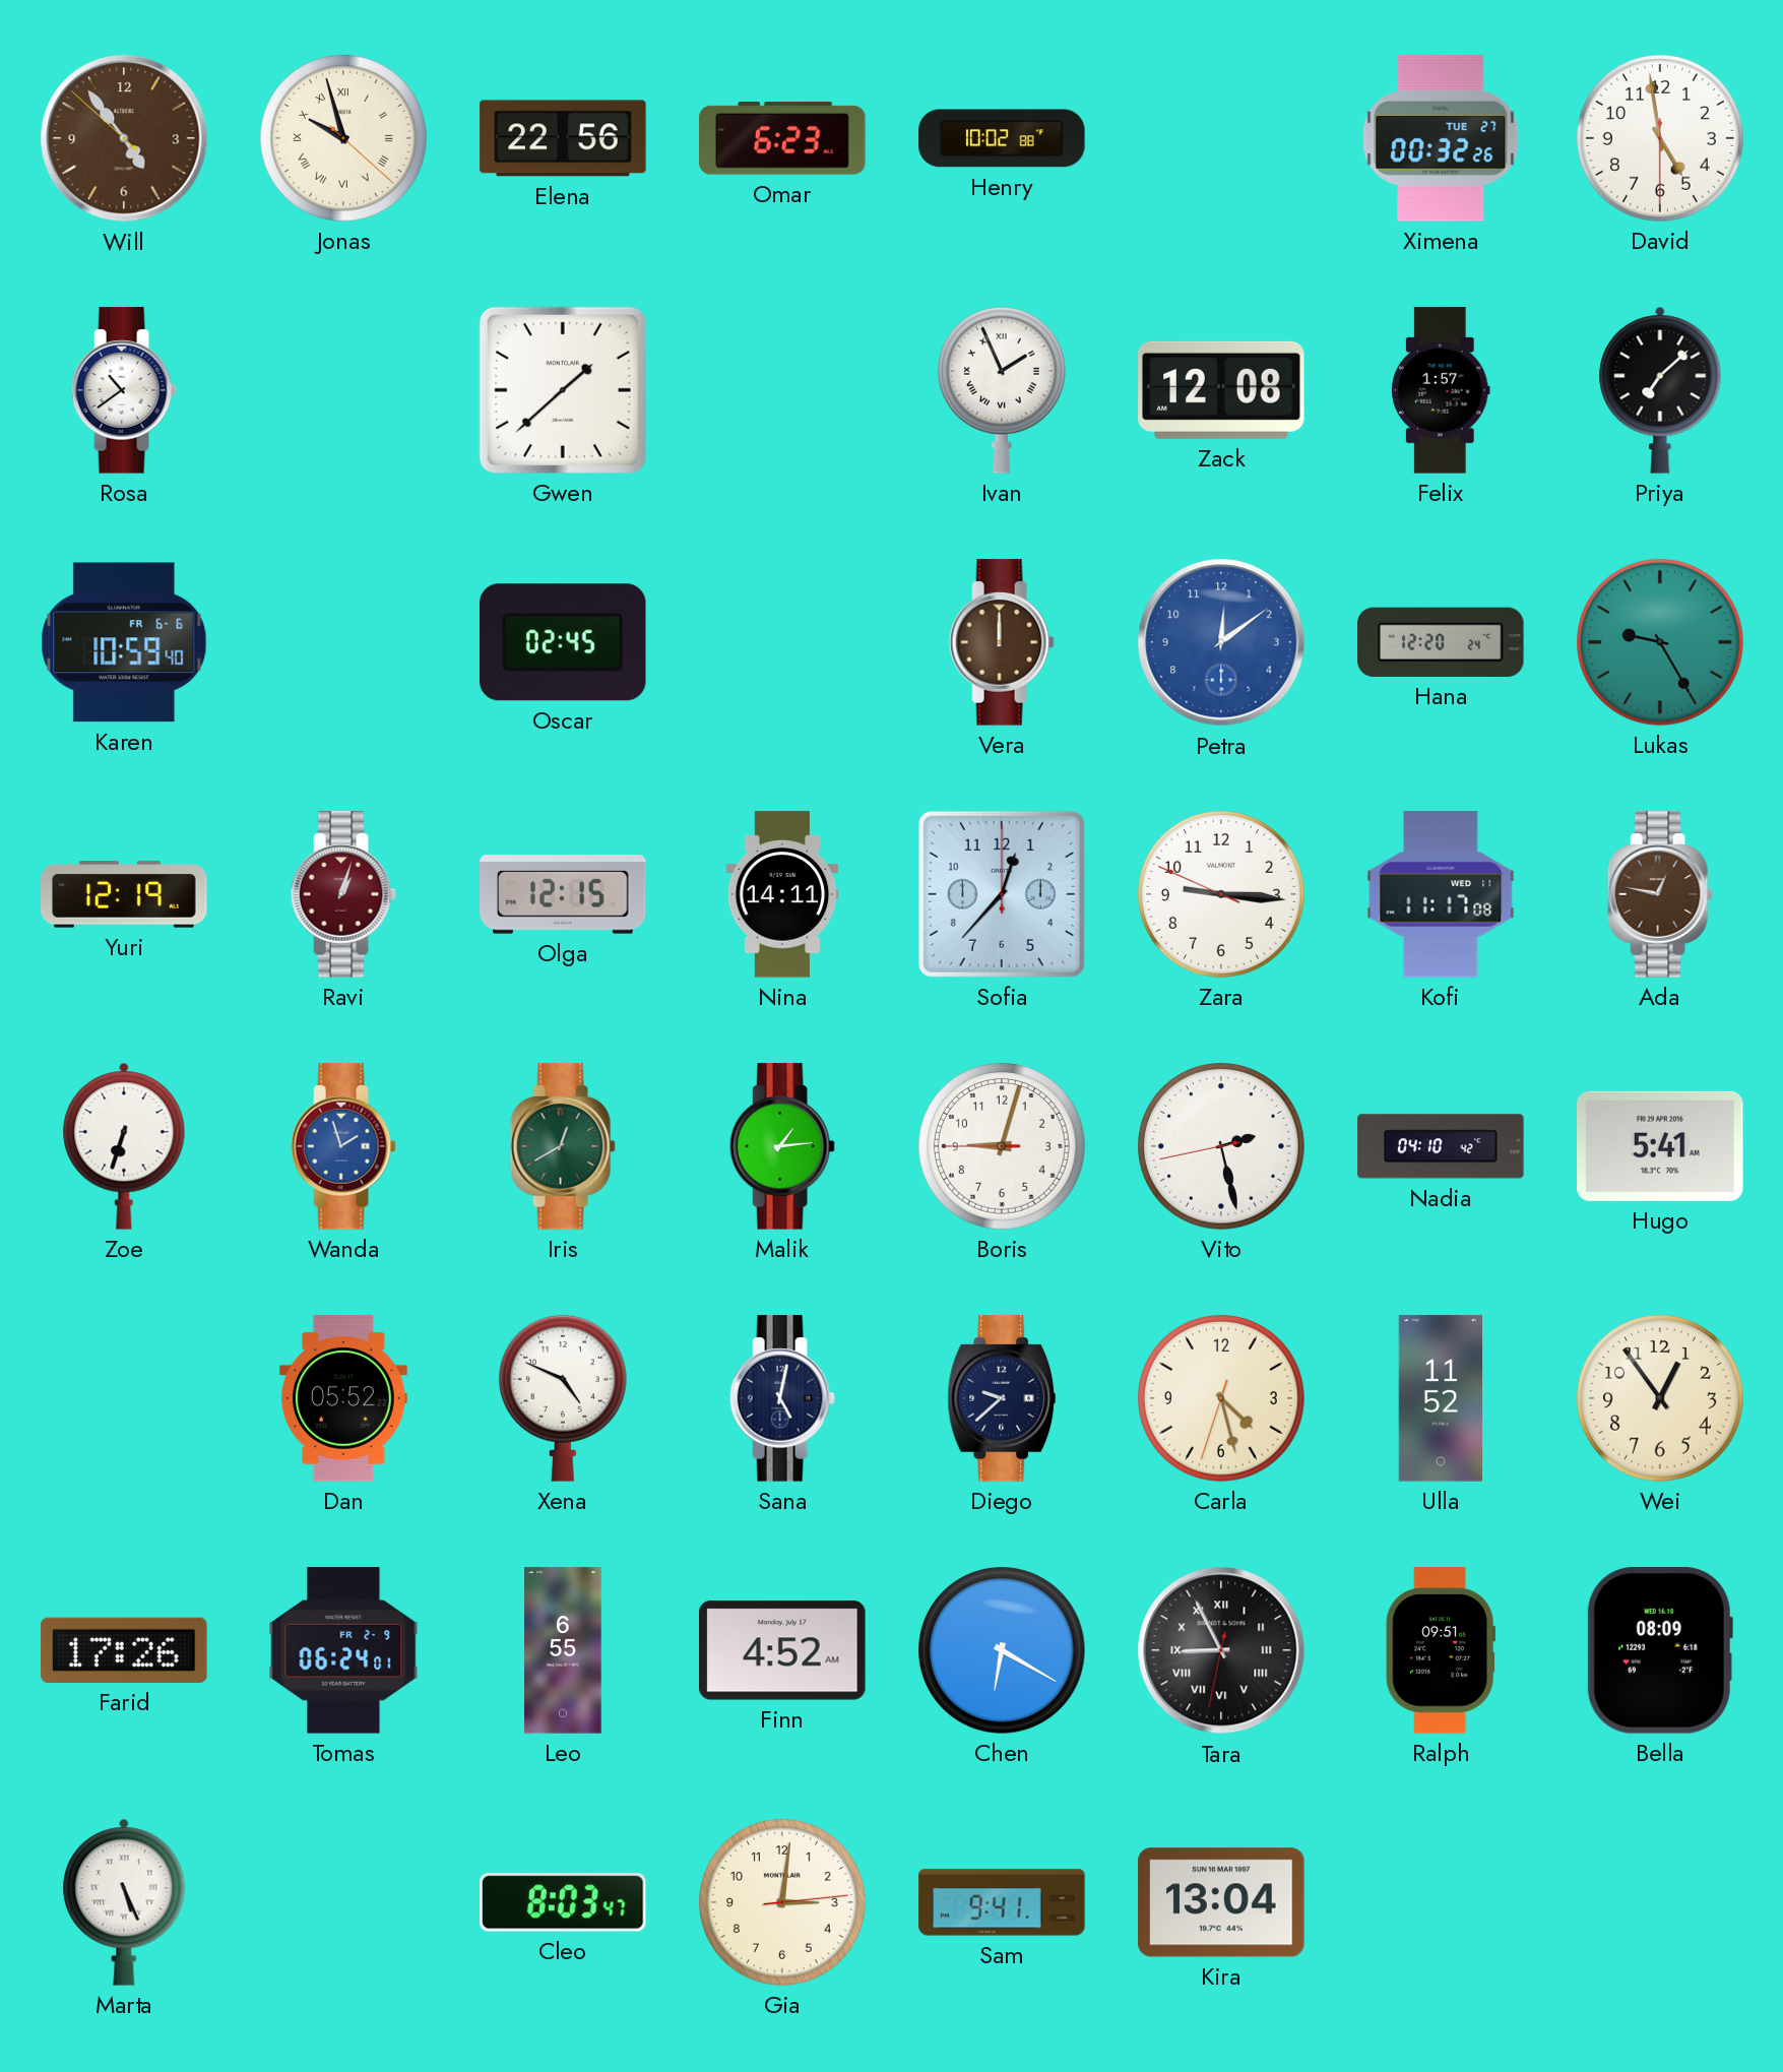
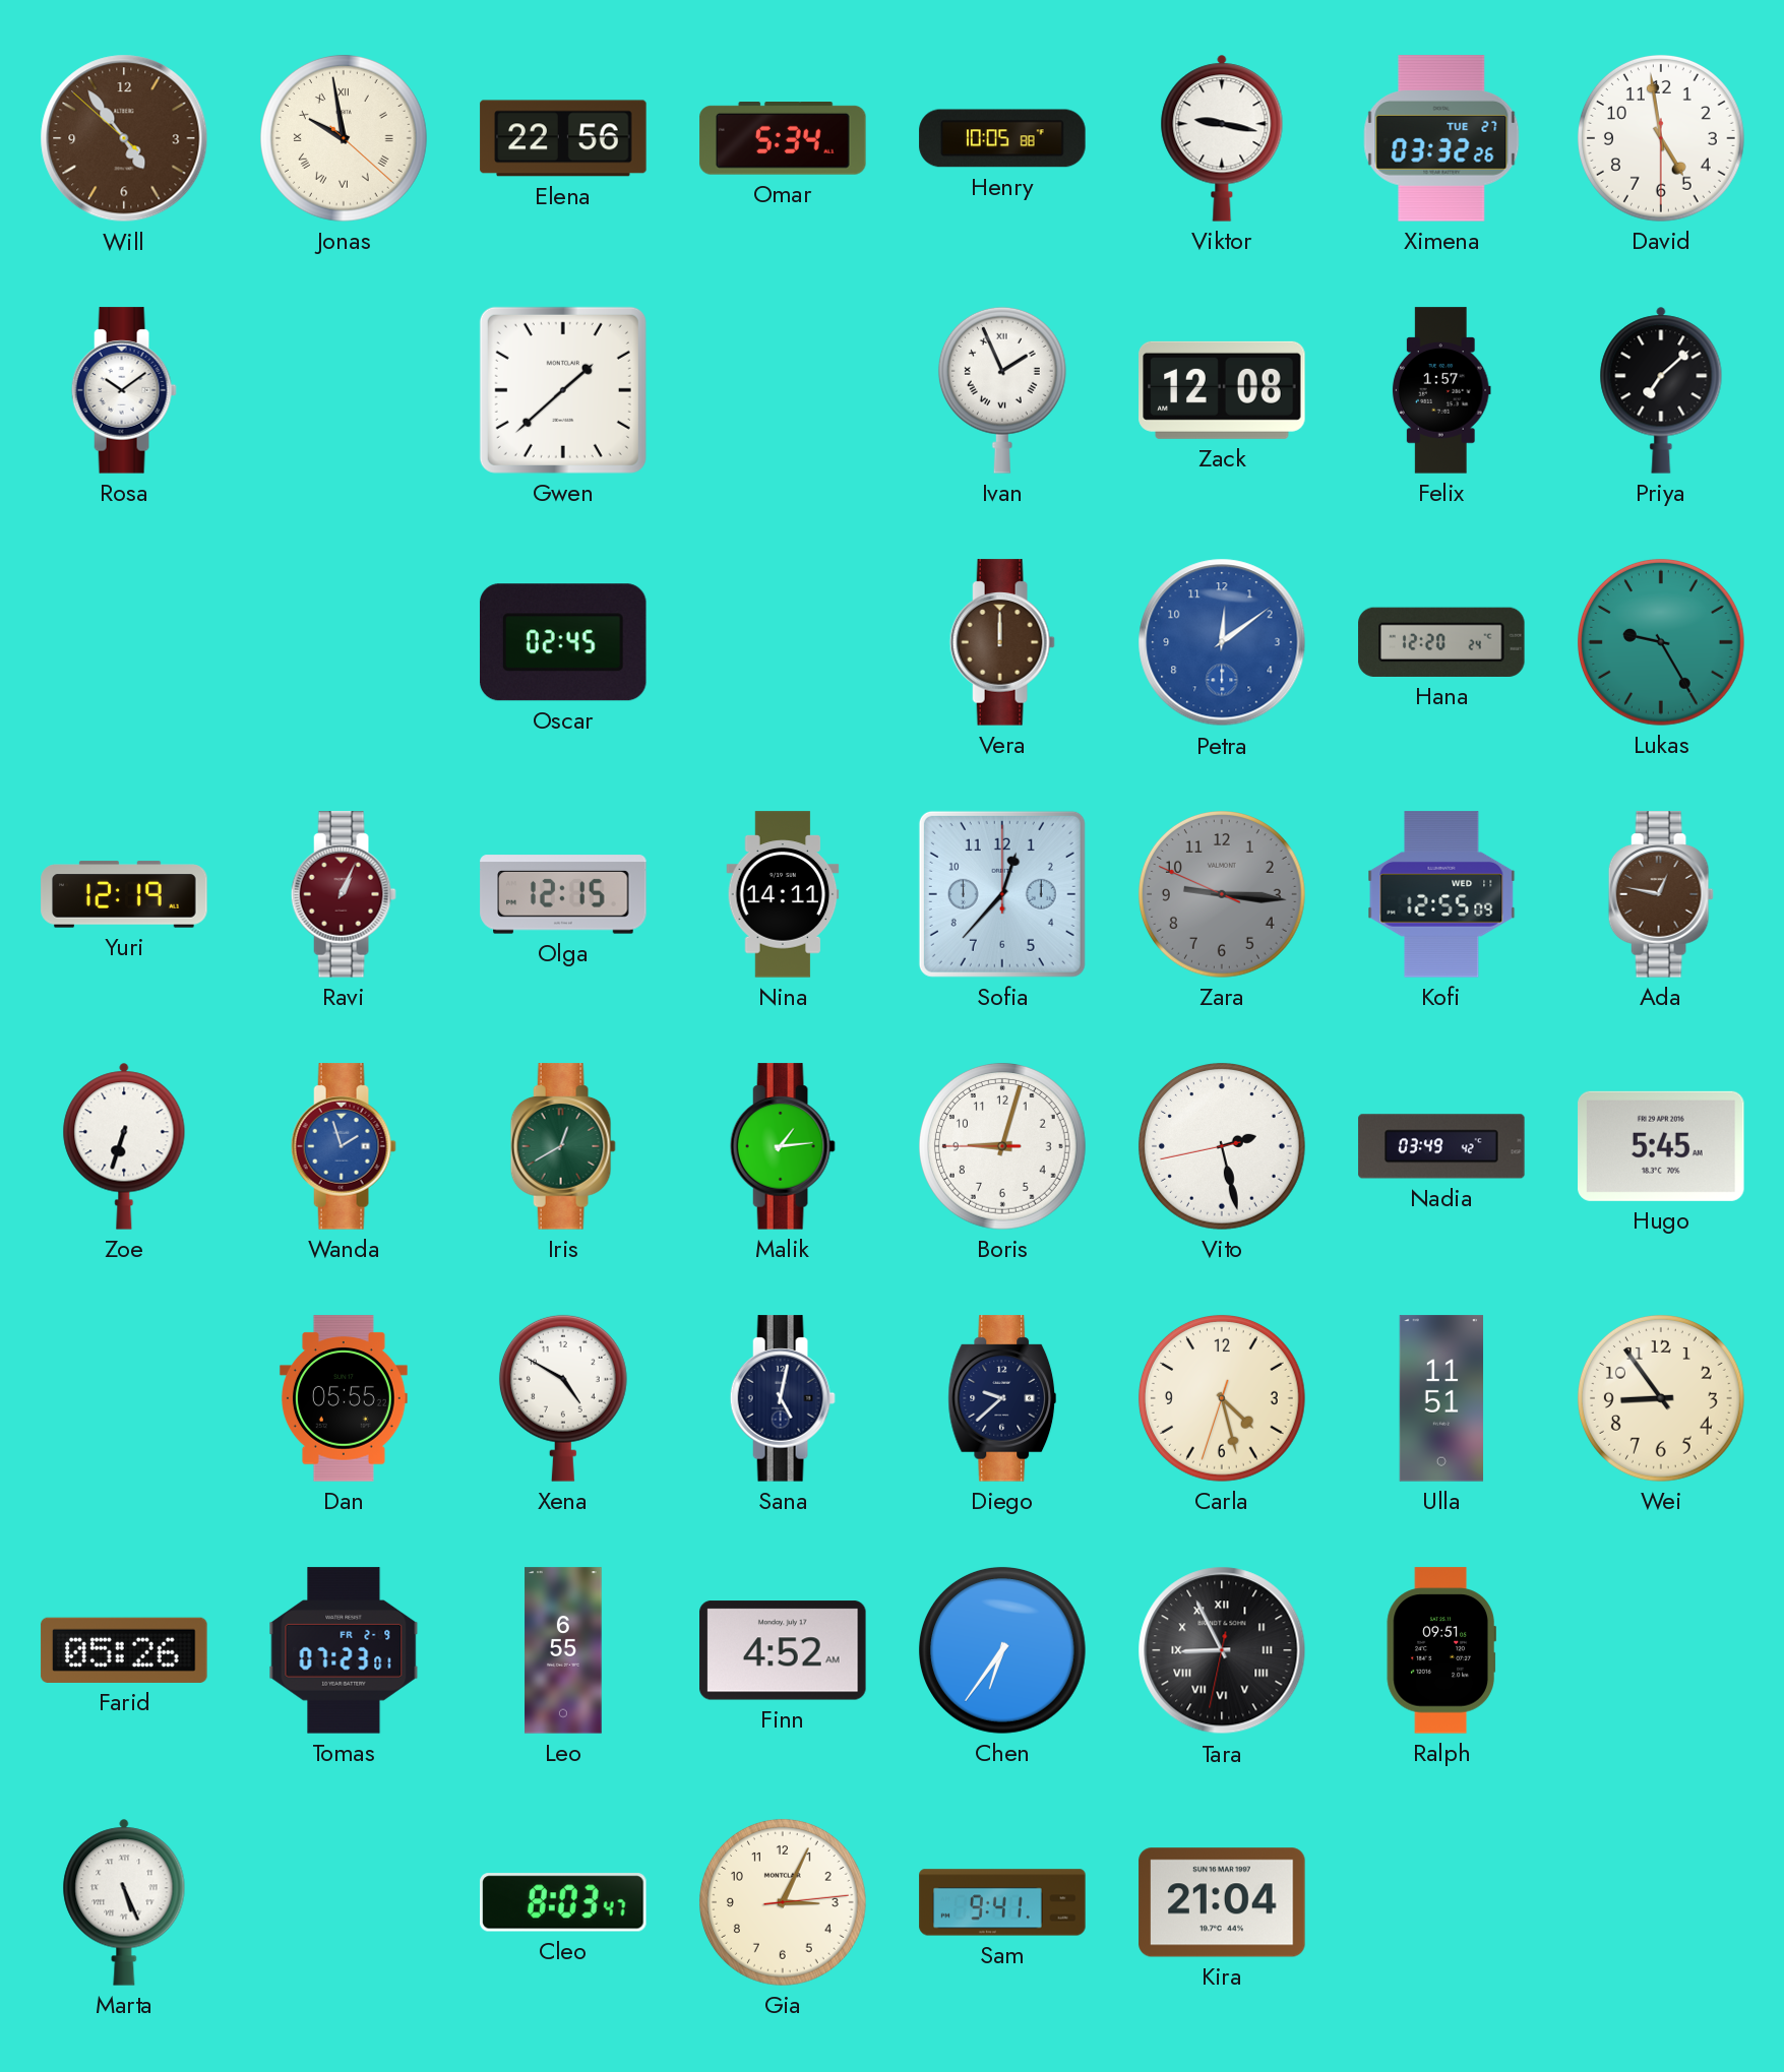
Jonas: 9:57 -> 9:58
Omar: 6:23 -> 5:34
Henry: 10:02 -> 10:05
Viktor: none -> 9:17
Ximena: 00:32 -> 03:32
Rosa: 10:39 -> 10:09
Karen: 10:59 -> none
Ravi: 1:03 -> 1:04
Zara dial: white -> grey
Kofi: 11:17 -> 12:55
Nadia: 04:10 -> 03:49
Hugo: 5:41 -> 5:45
Dan: 05:52 -> 05:55
Xena: 4:49 -> 4:50
Ulla: 11:52 -> 11:51
Wei: 12:54 -> 8:54
Farid: 17:26 -> 05:26
Tomas: 06:24 -> 07:23
Chen: 6:20 -> 6:36
Bella: 08:09 -> none
Gia: 3:01 -> 3:04
Kira: 13:04 -> 21:04
